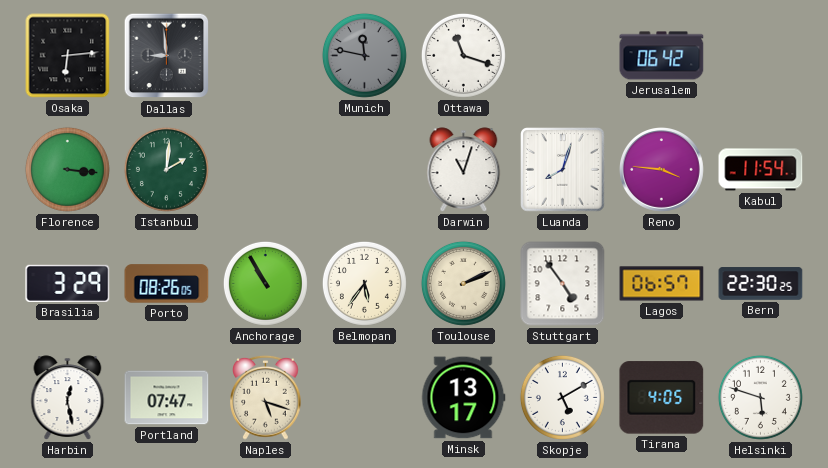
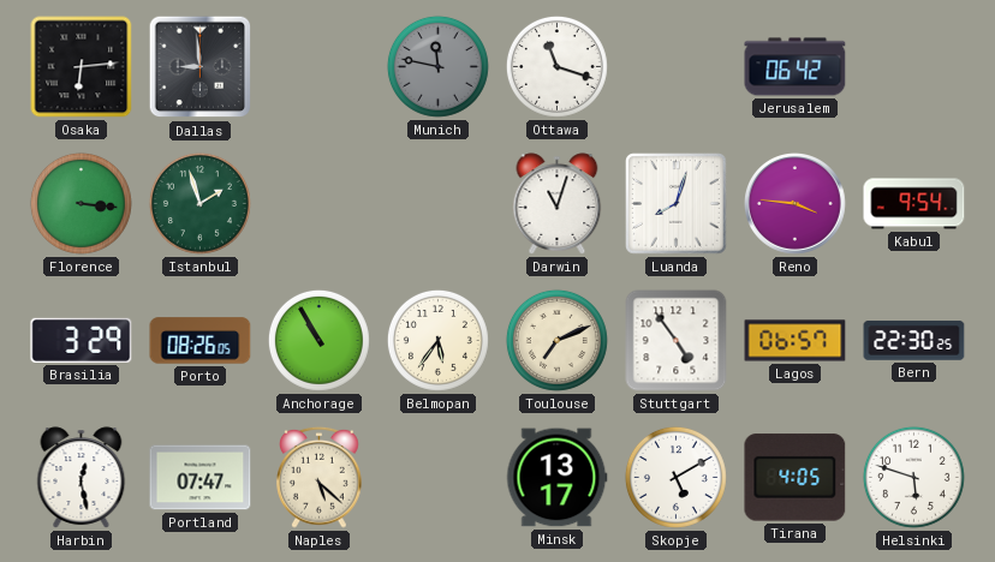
Istanbul: 2:01 -> 1:57
Kabul: 11:54 -> 9:54
Toulouse: 2:11 -> 7:11
Naples: 5:18 -> 5:22
